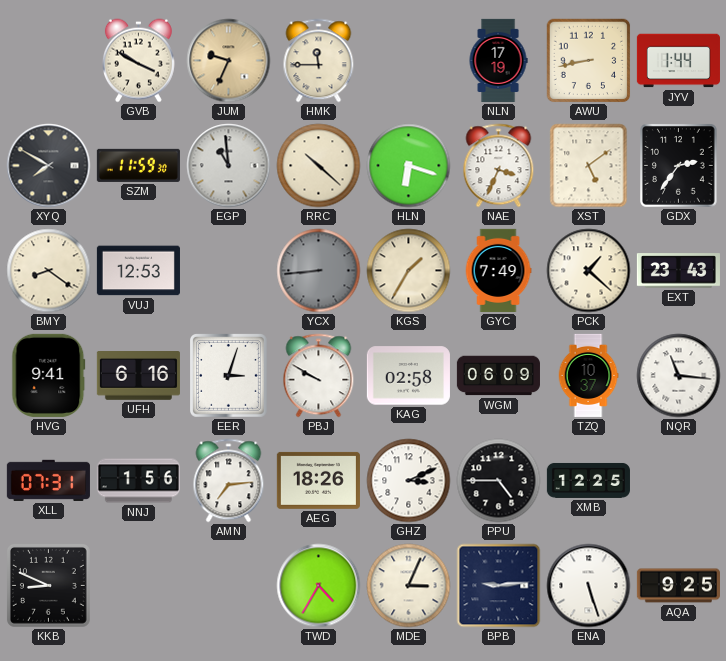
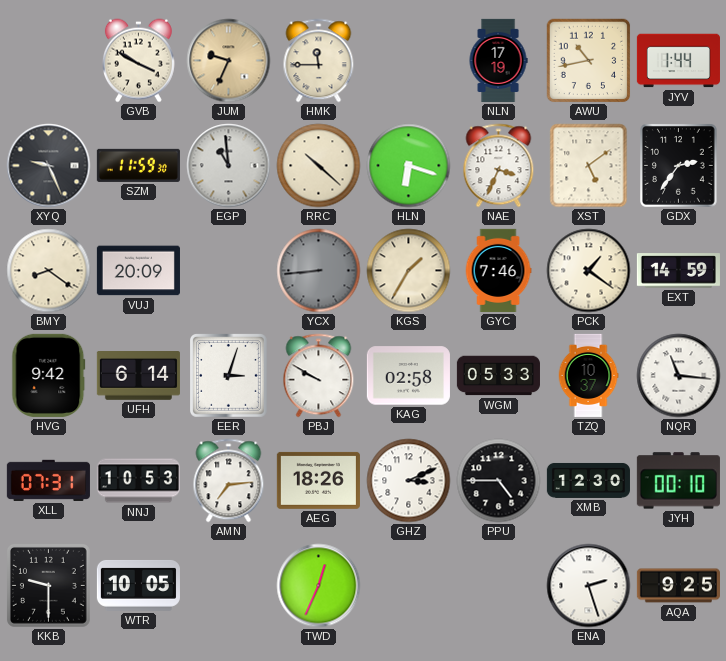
AWU: 8:43 -> 10:43
XYQ: 7:50 -> 9:26
VUJ: 12:53 -> 20:09
GYC: 7:49 -> 7:46
PCK: 1:22 -> 1:21
EXT: 23:43 -> 14:59
HVG: 9:41 -> 9:42
UFH: 6:16 -> 6:14
WGM: 06:09 -> 05:33
NNJ: 1:56 -> 10:53
XMB: 12:25 -> 12:30
JYH: none -> 00:10
KKB: 8:49 -> 9:30
WTR: none -> 10:05
TWD: 4:35 -> 12:34
MDE: 3:04 -> none
BPB: 9:14 -> none
ENA: 5:27 -> 2:27
